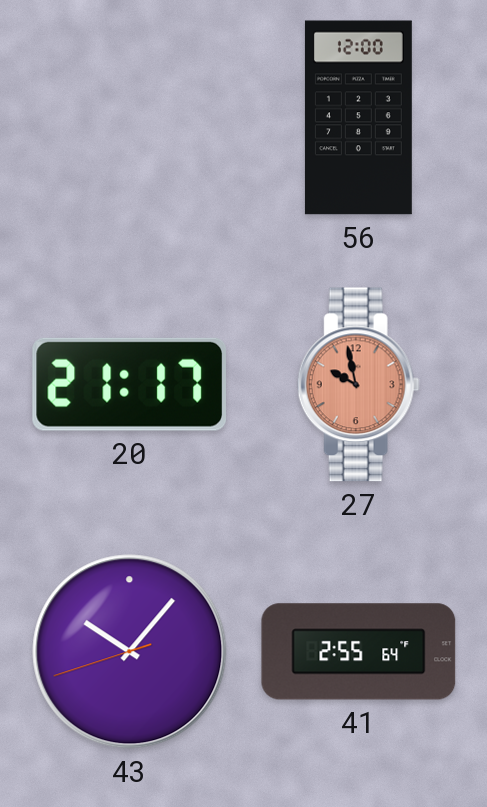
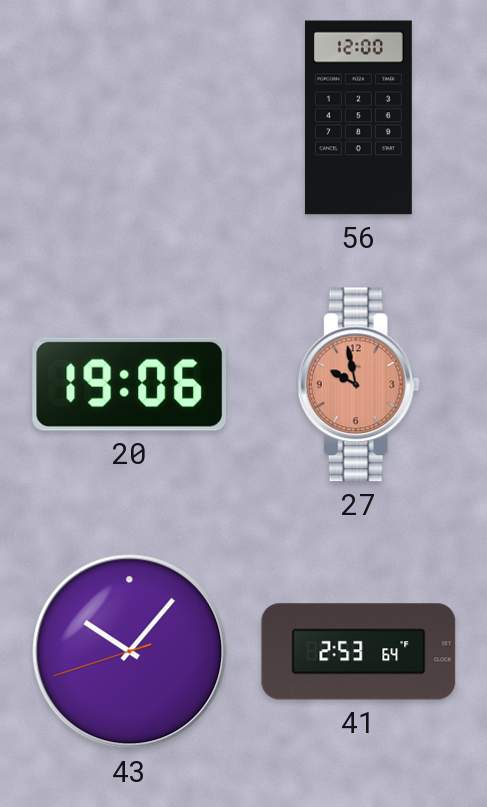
20: 21:17 -> 19:06
41: 2:55 -> 2:53
